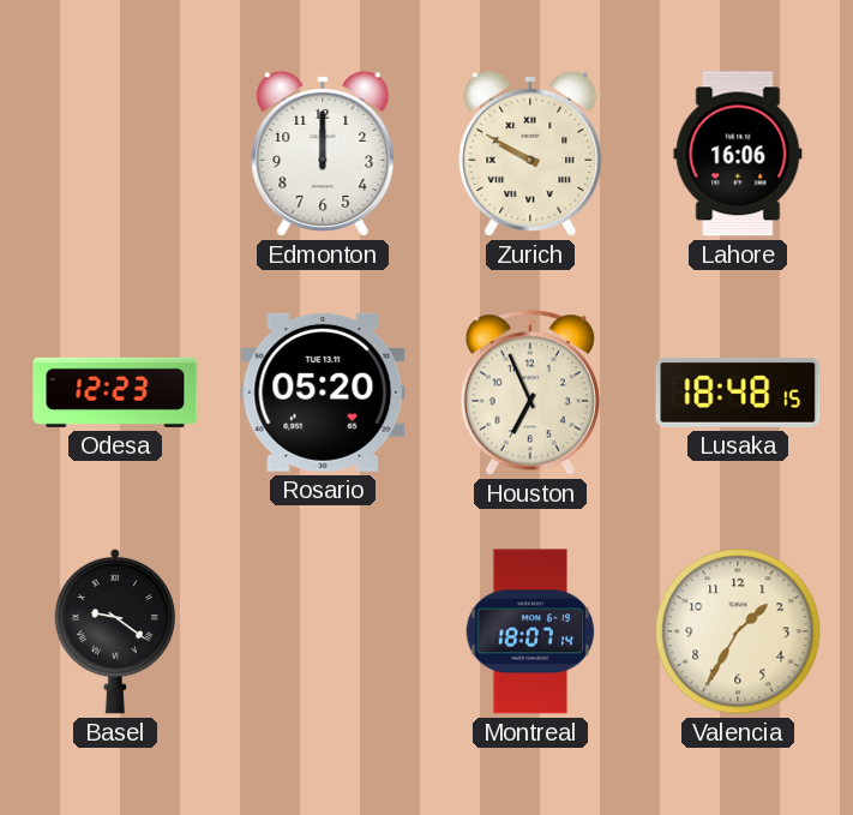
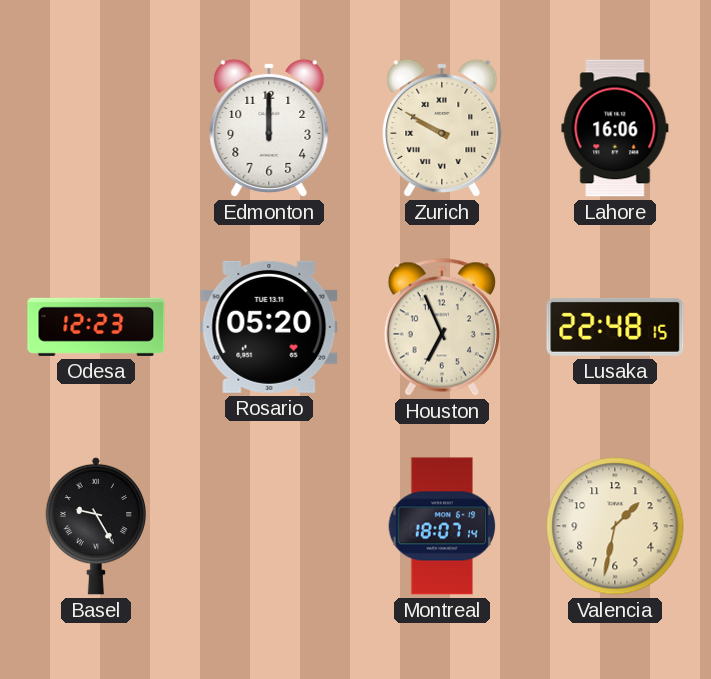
Lusaka: 18:48 -> 22:48
Basel: 9:21 -> 9:25
Valencia: 1:35 -> 1:32
